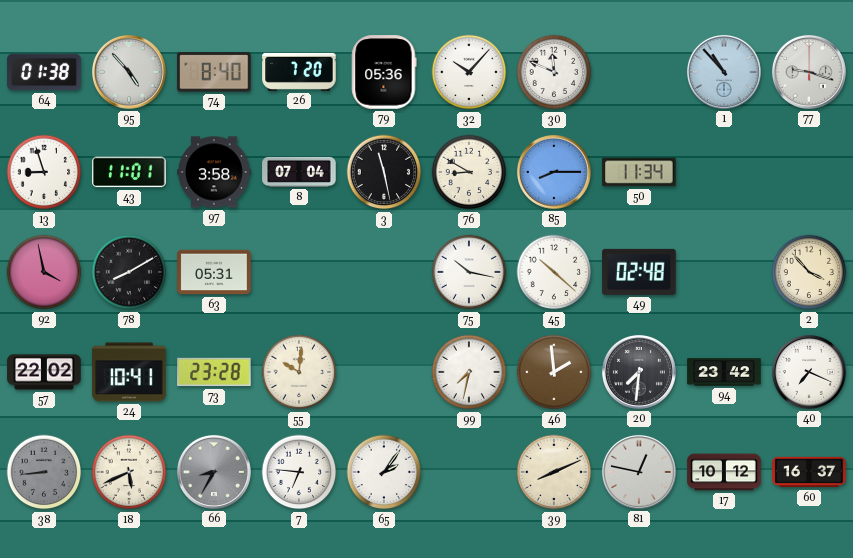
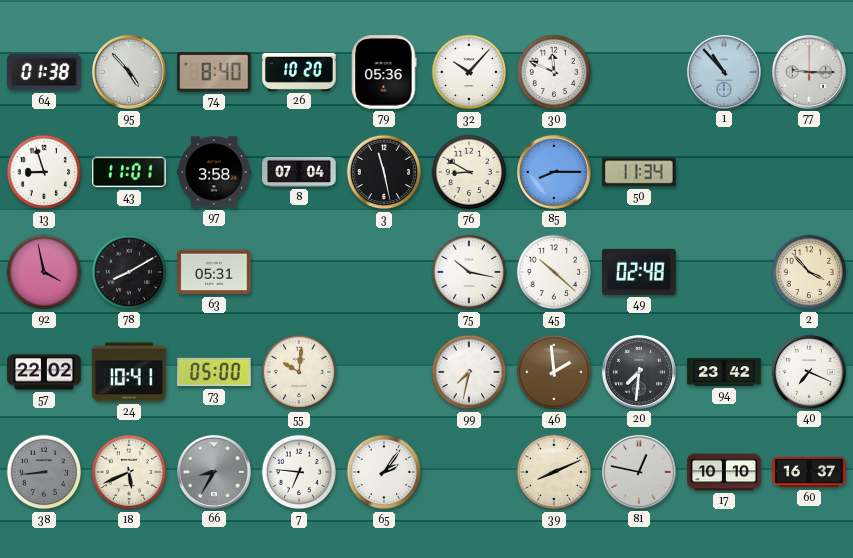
26: 7:20 -> 10:20
77: 9:18 -> 9:15
73: 23:28 -> 05:00
17: 10:12 -> 10:10
